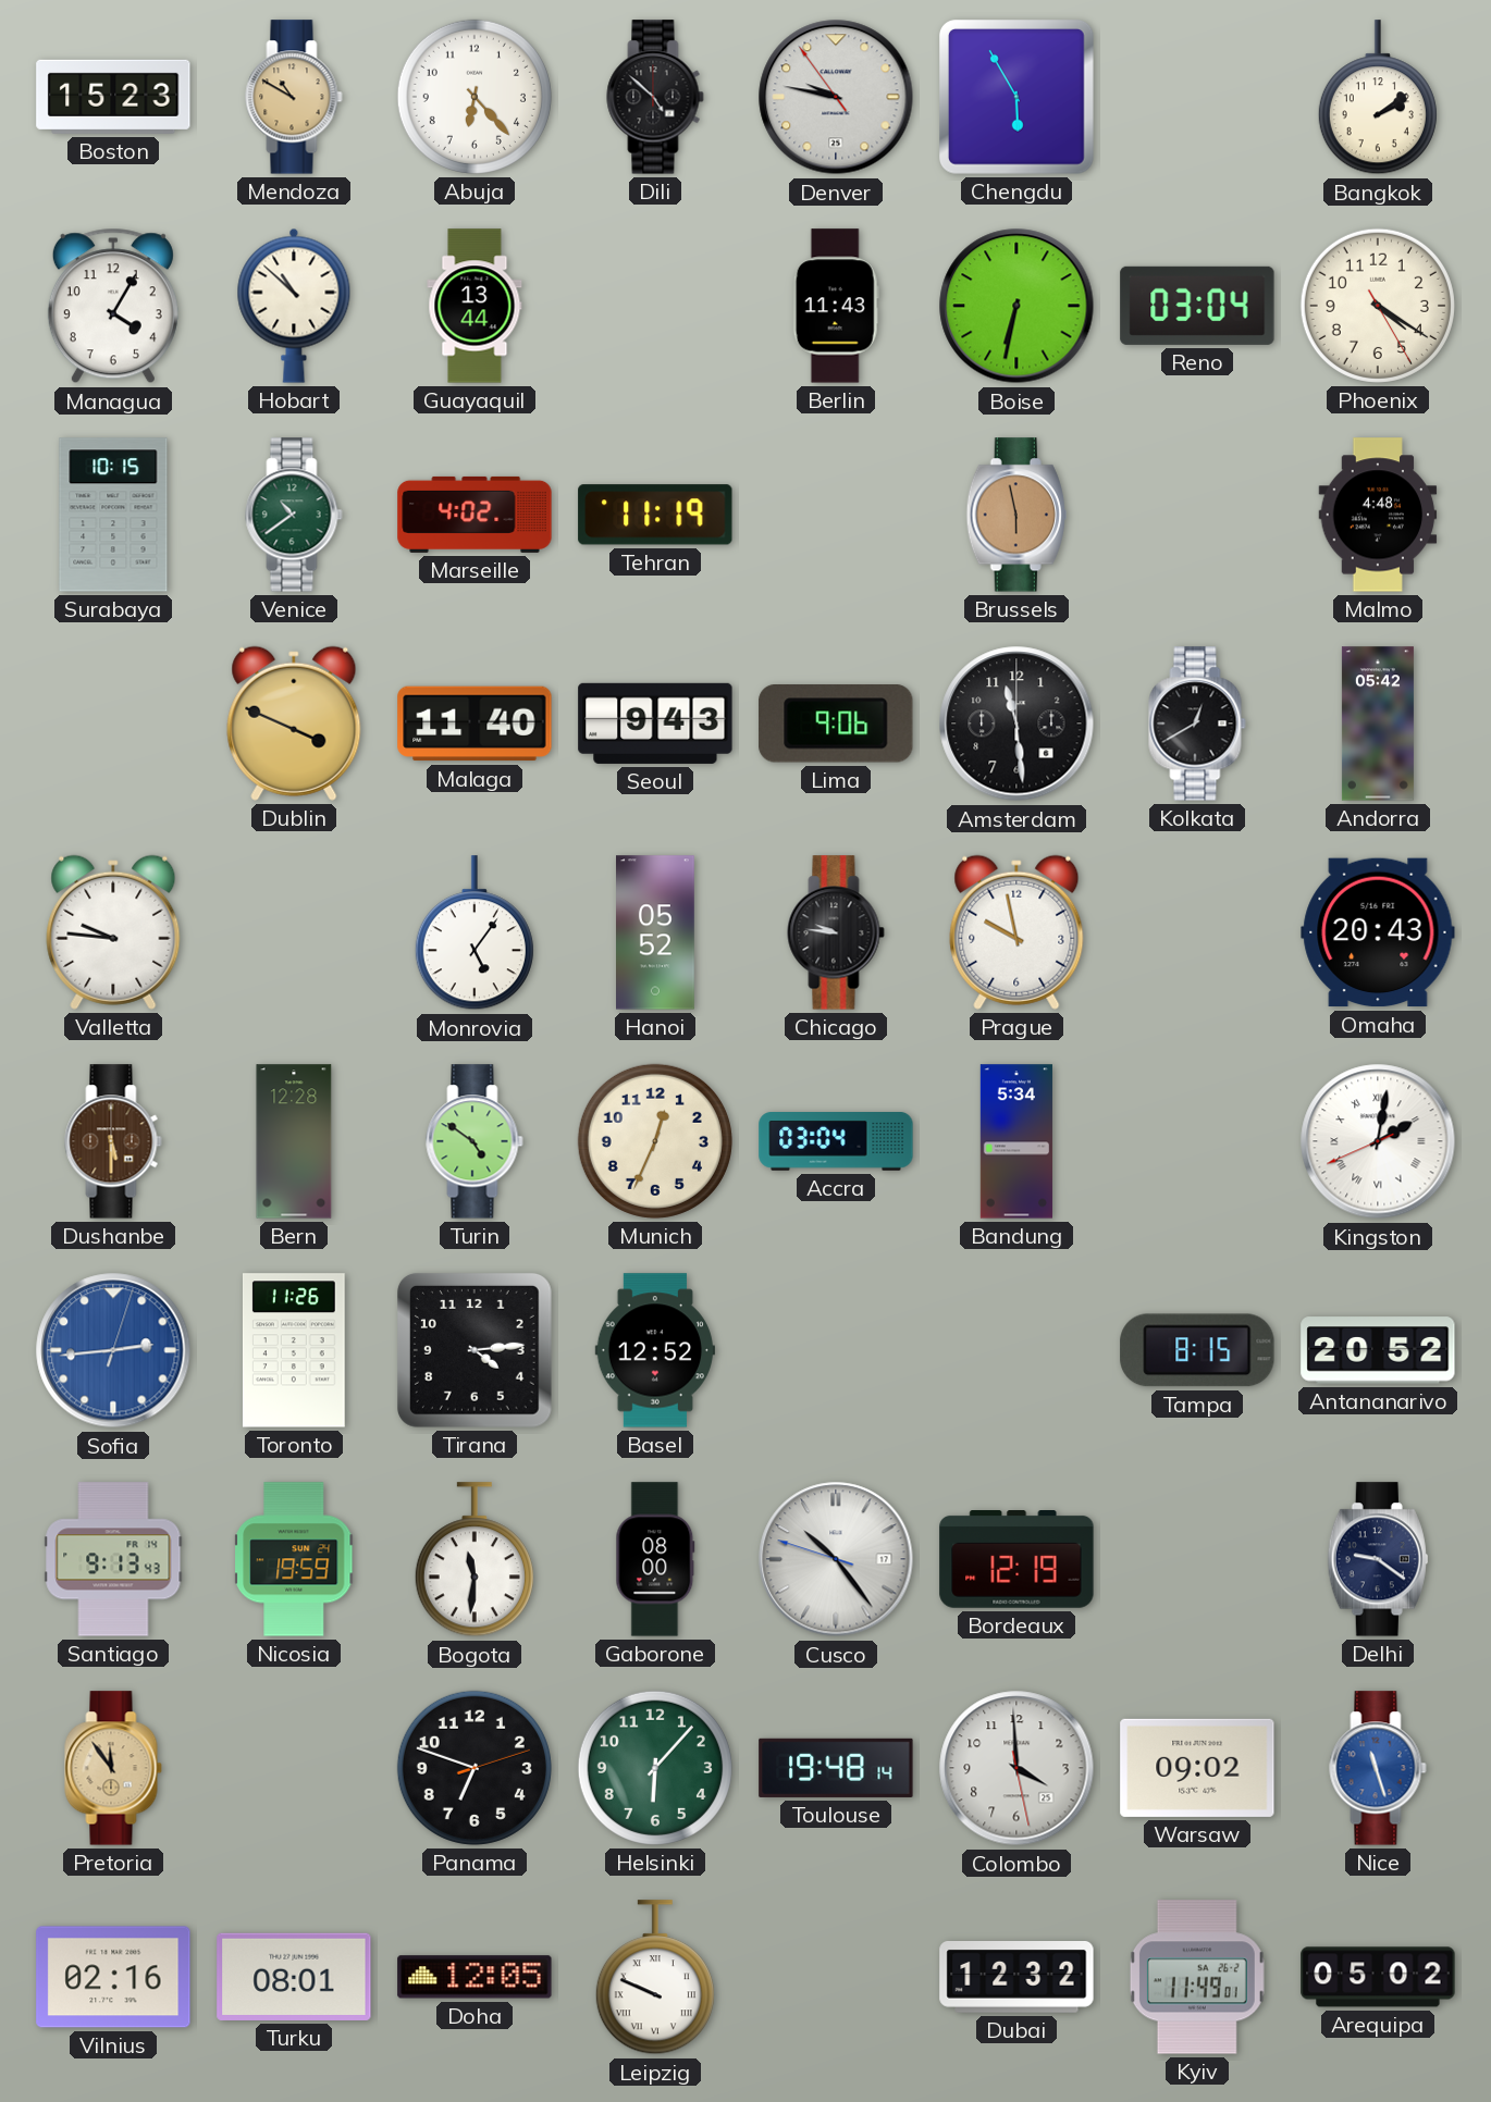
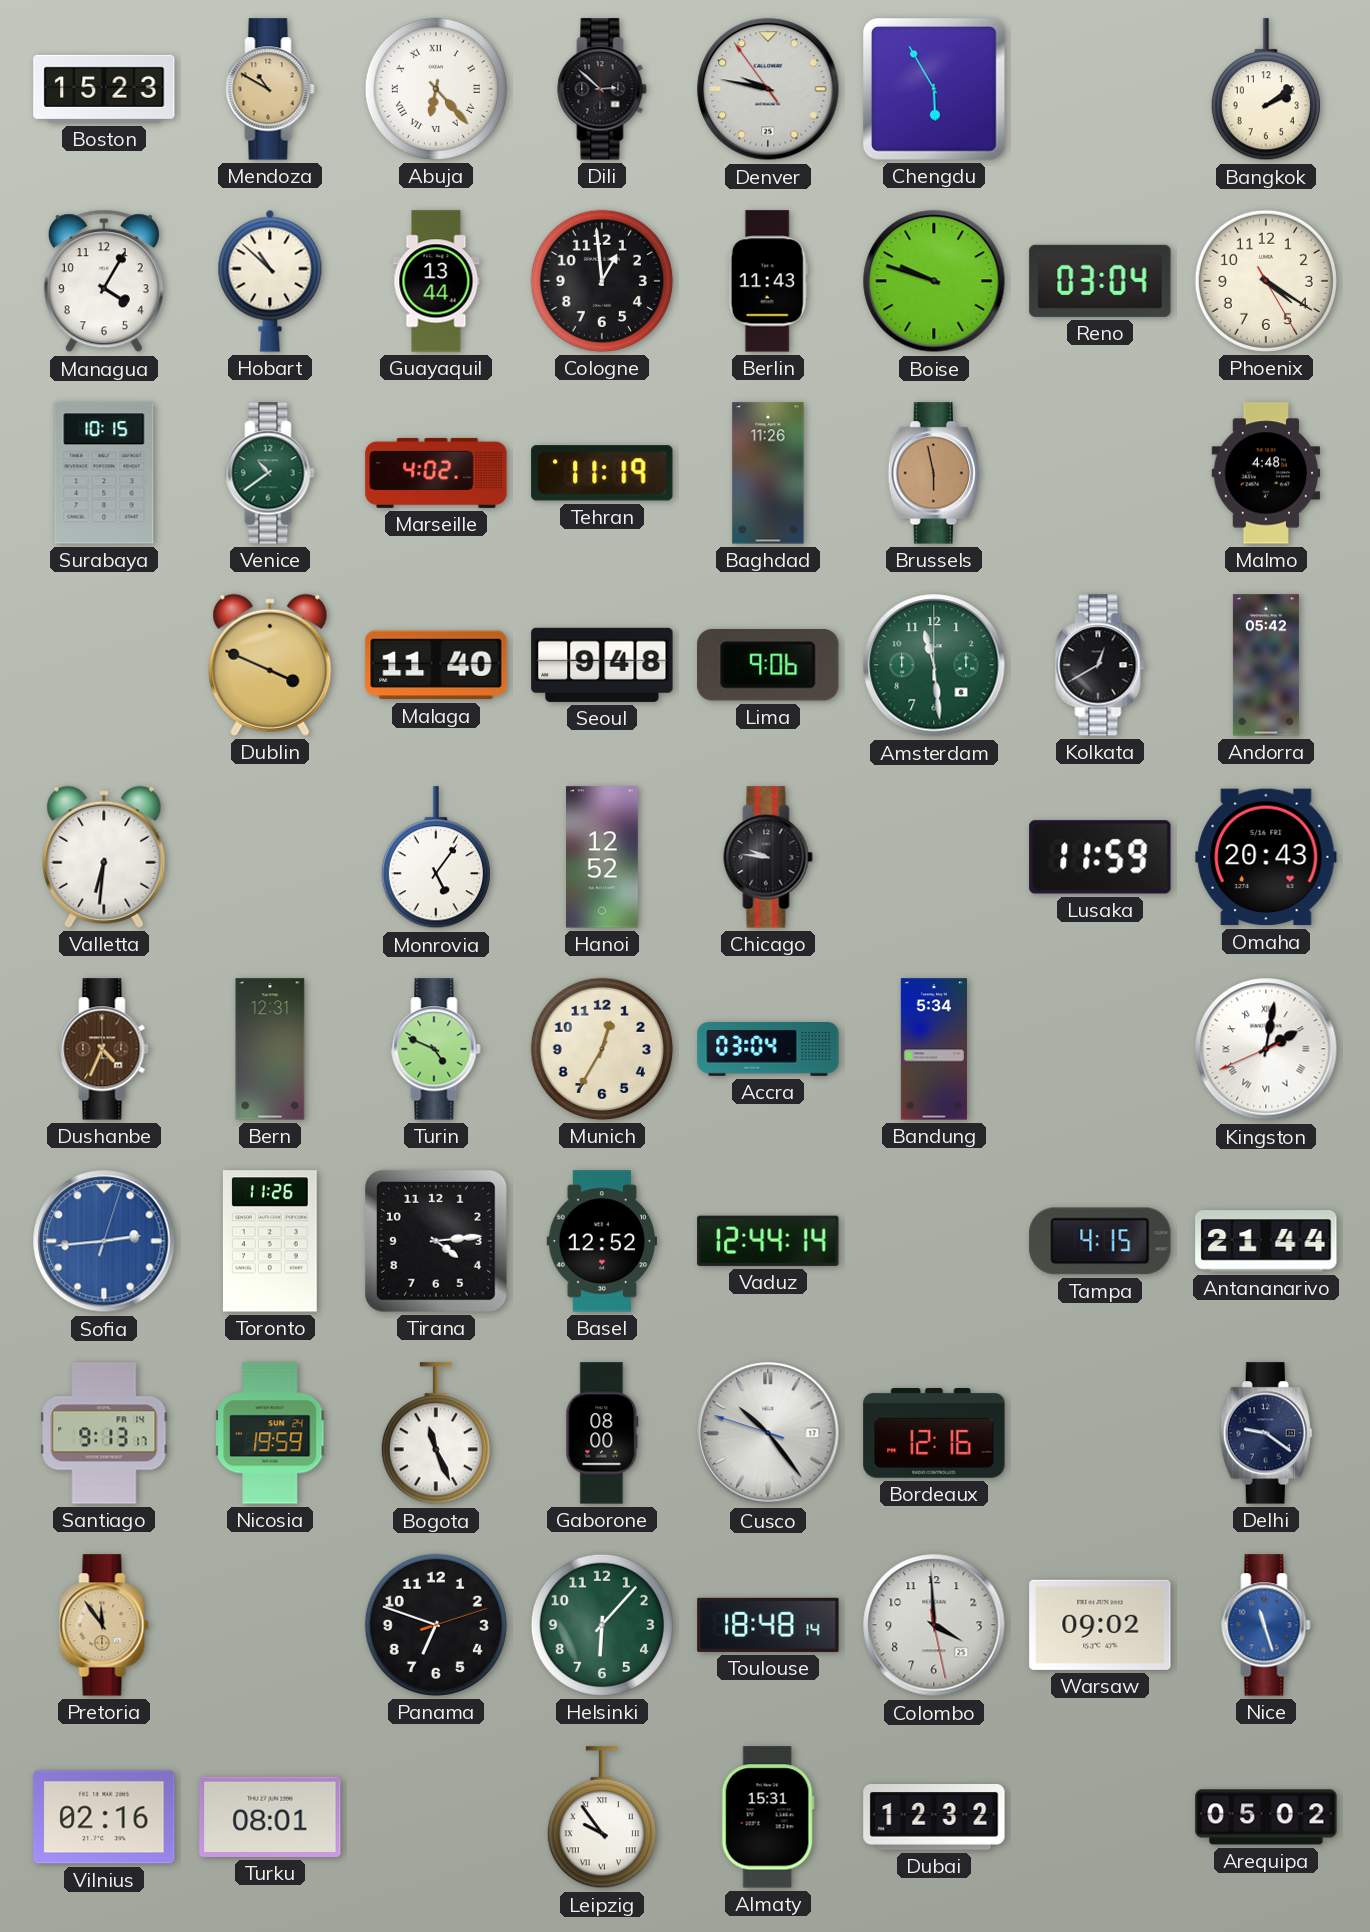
Abuja numerals: Arabic -> Roman
Dili: 4:52 -> 2:52
Cologne: none -> 12:59
Boise: 6:32 -> 9:48
Baghdad: none -> 11:26
Seoul: 9:43 -> 9:48
Amsterdam dial: black -> green
Valletta: 9:46 -> 6:31
Hanoi: 05:52 -> 12:52
Prague: 9:58 -> none
Lusaka: none -> 11:59
Dushanbe: 5:30 -> 4:34
Bern: 12:28 -> 12:31
Turin: 4:51 -> 4:49
Munich: 12:34 -> 12:35
Vaduz: none -> 12:44
Tampa: 8:15 -> 4:15
Antananarivo: 20:52 -> 21:44
Santiago: 9:13:43 -> 9:13:17
Bogota: 11:31 -> 11:26
Bordeaux: 12:19 -> 12:16
Toulouse: 19:48 -> 18:48
Doha: 12:05 -> none
Leipzig: 9:49 -> 9:54
Almaty: none -> 15:31
Kyiv: 11:49 -> none
